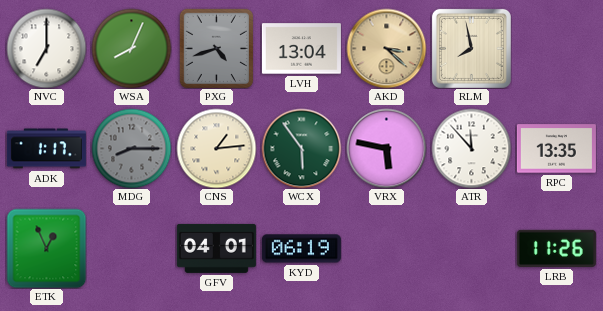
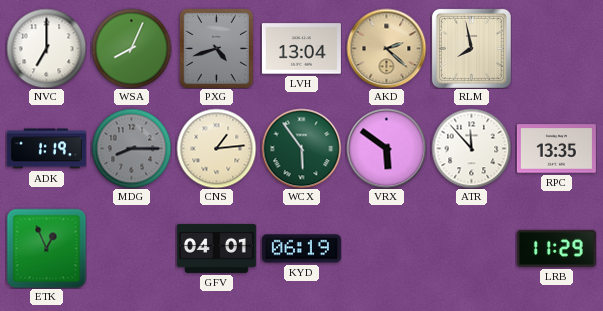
AKD: 3:22 -> 2:22
ADK: 1:17 -> 1:19
VRX: 5:47 -> 5:51
LRB: 11:26 -> 11:29
